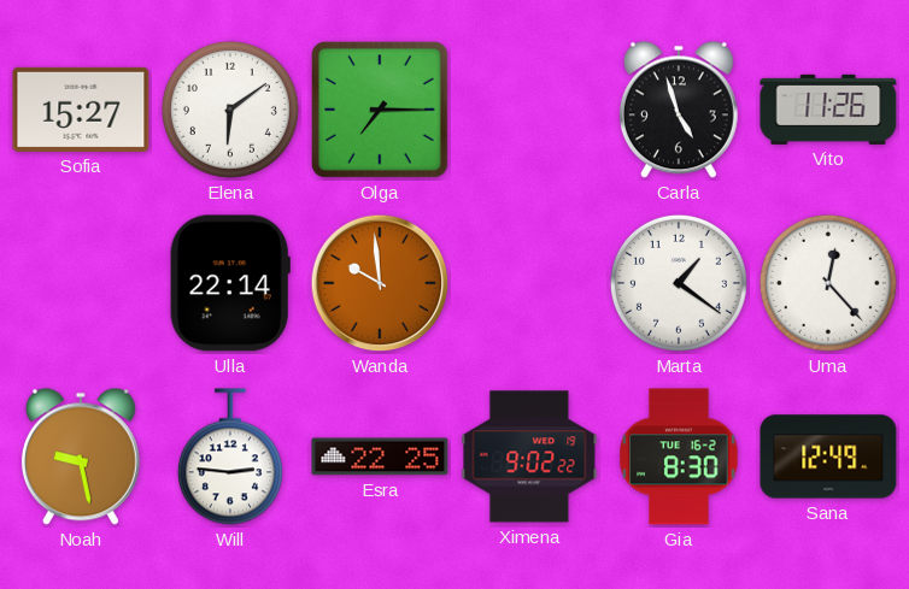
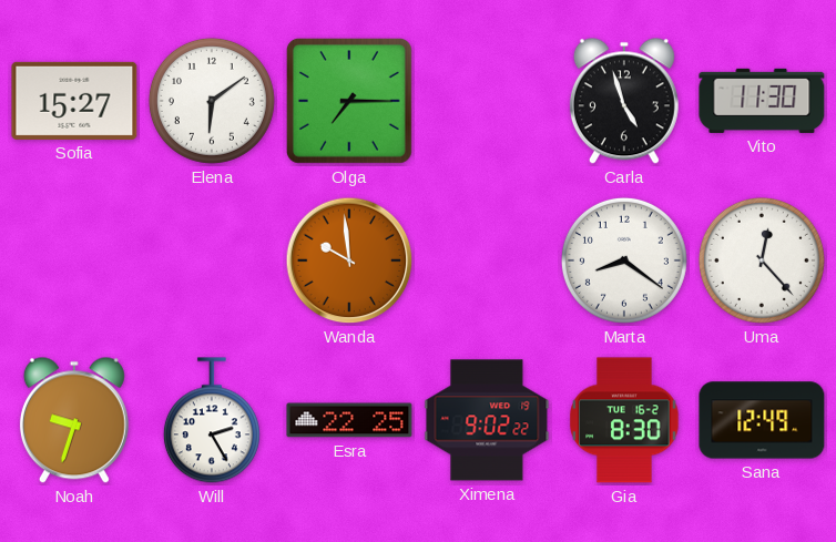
Vito: 11:26 -> 11:30
Ulla: 22:14 -> none
Marta: 1:21 -> 8:21
Noah: 9:28 -> 9:33
Will: 2:46 -> 2:25
